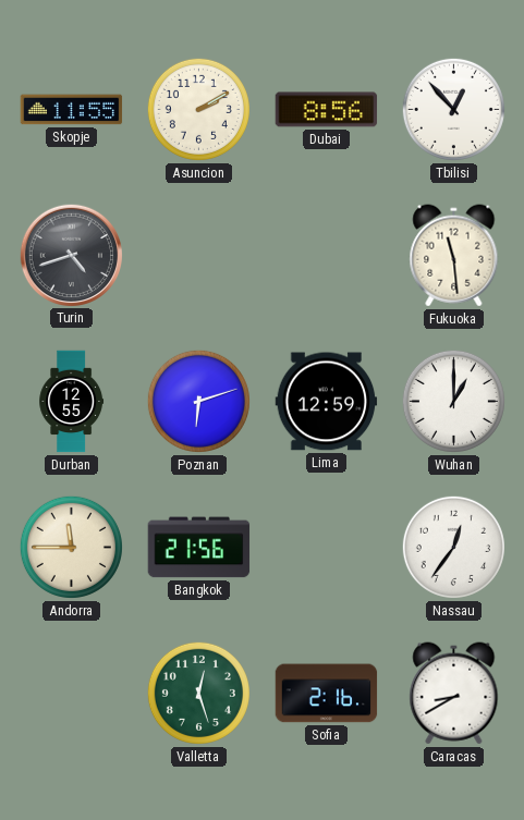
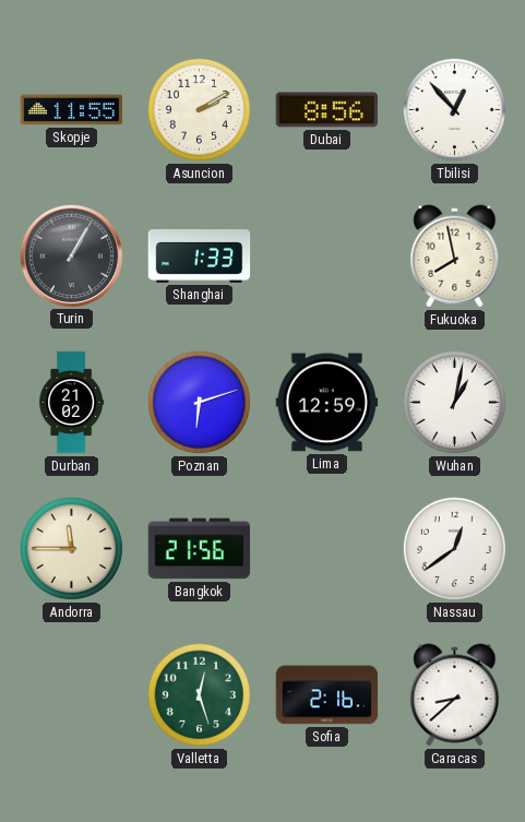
Turin: 4:42 -> 1:05
Shanghai: none -> 1:33
Fukuoka: 11:29 -> 7:58
Durban: 12:55 -> 21:02
Wuhan: 1:00 -> 1:02
Nassau: 12:36 -> 12:39
Caracas: 8:40 -> 8:38
